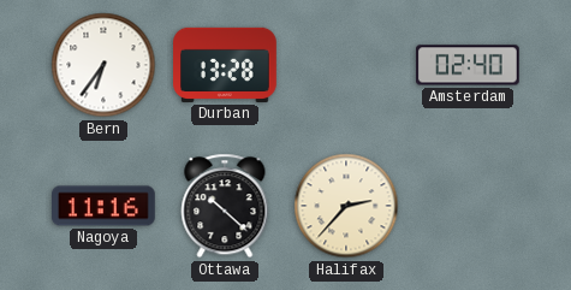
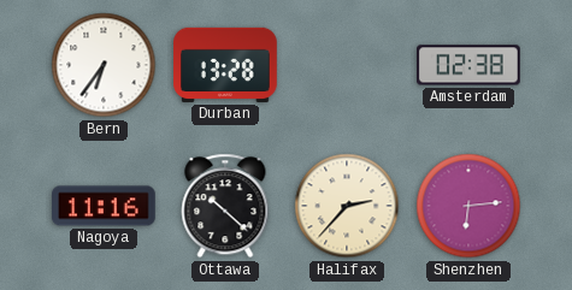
Amsterdam: 02:40 -> 02:38
Shenzhen: none -> 6:14
